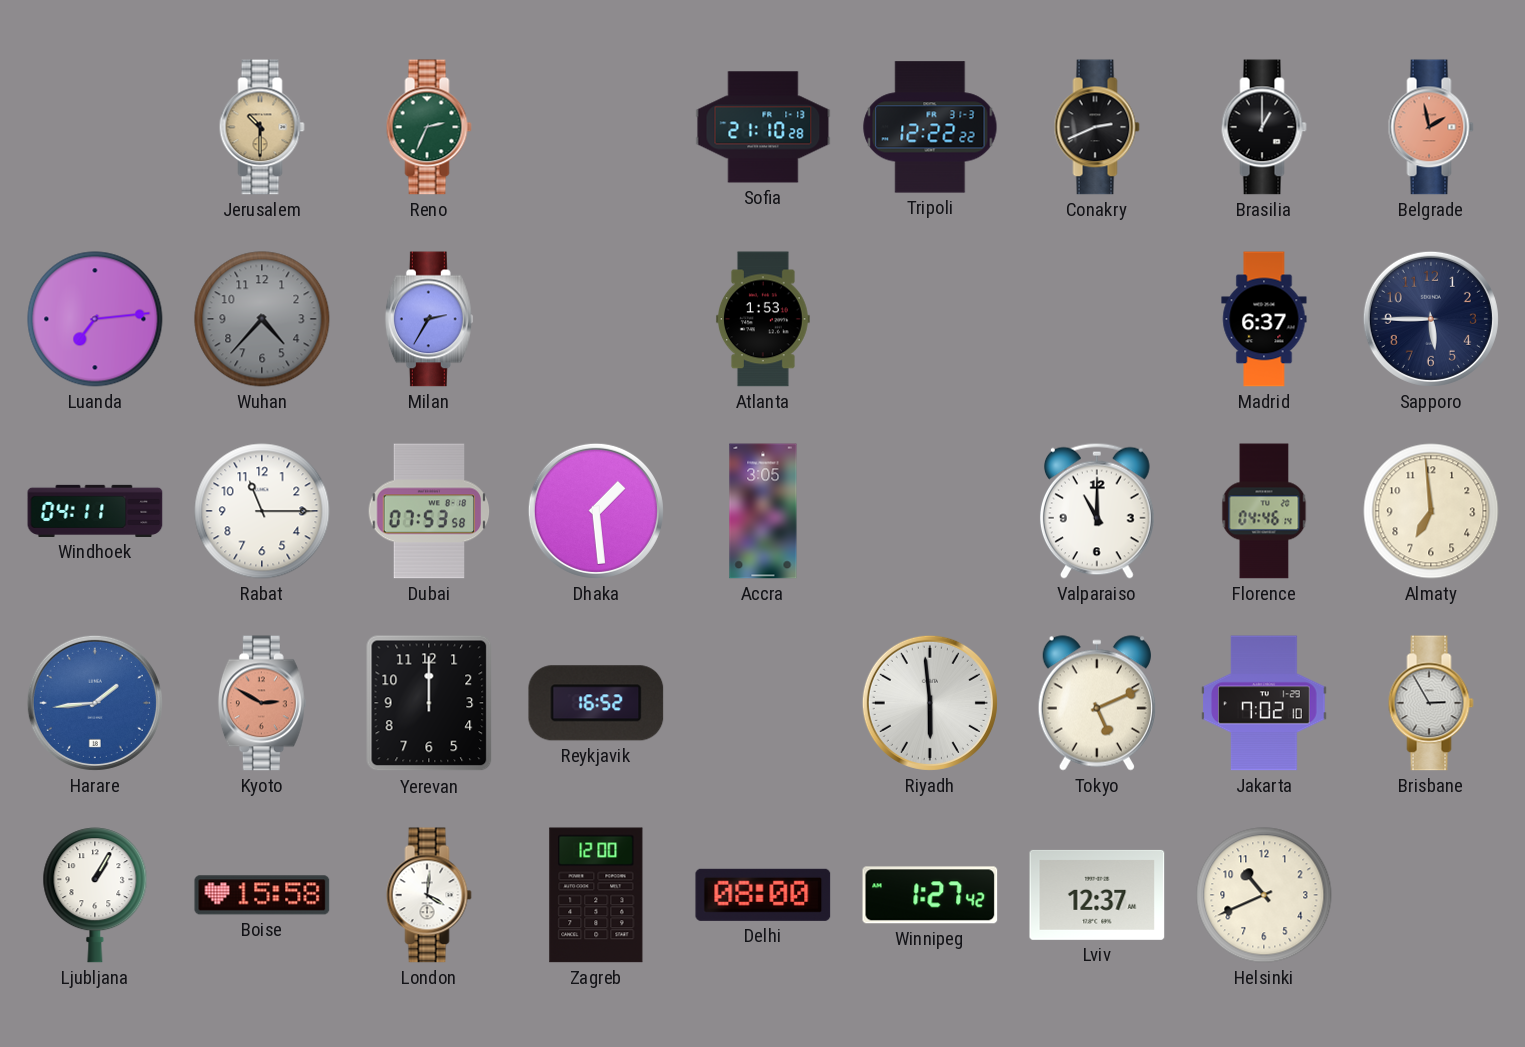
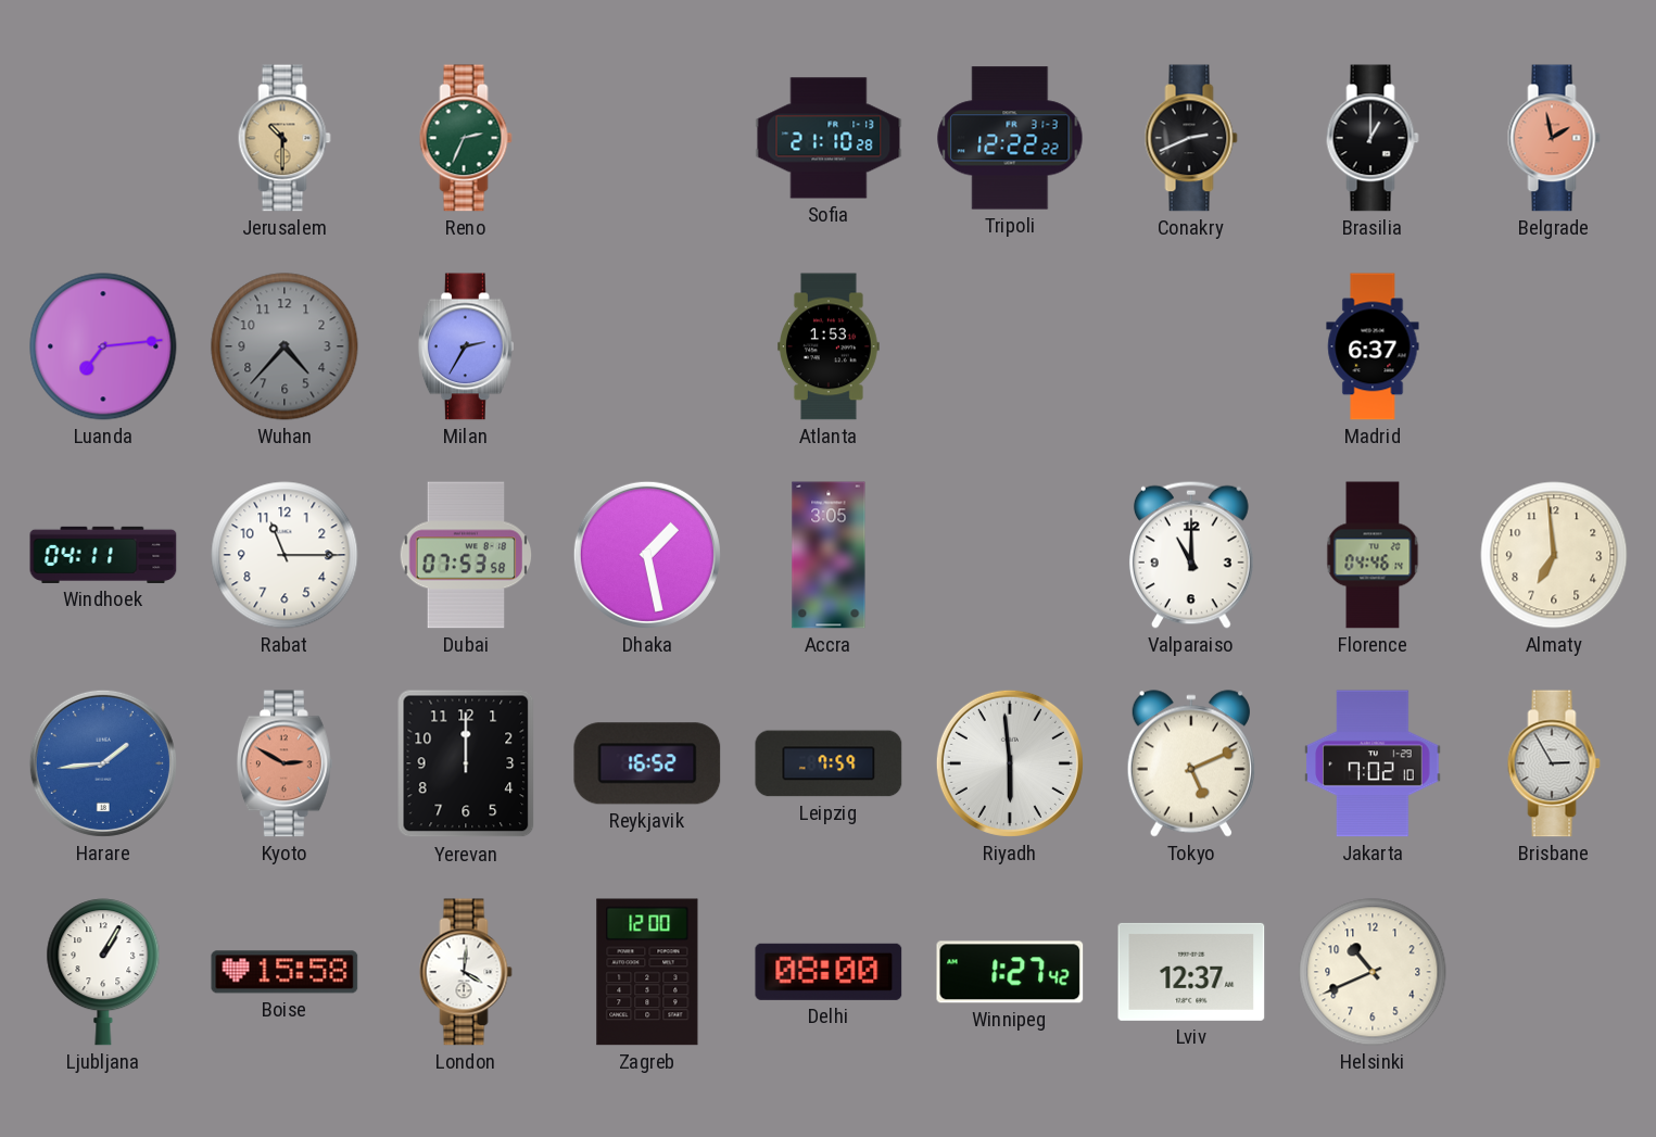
Sapporo: 5:45 -> none
Dhaka: 1:29 -> 1:28
Leipzig: none -> 7:59
